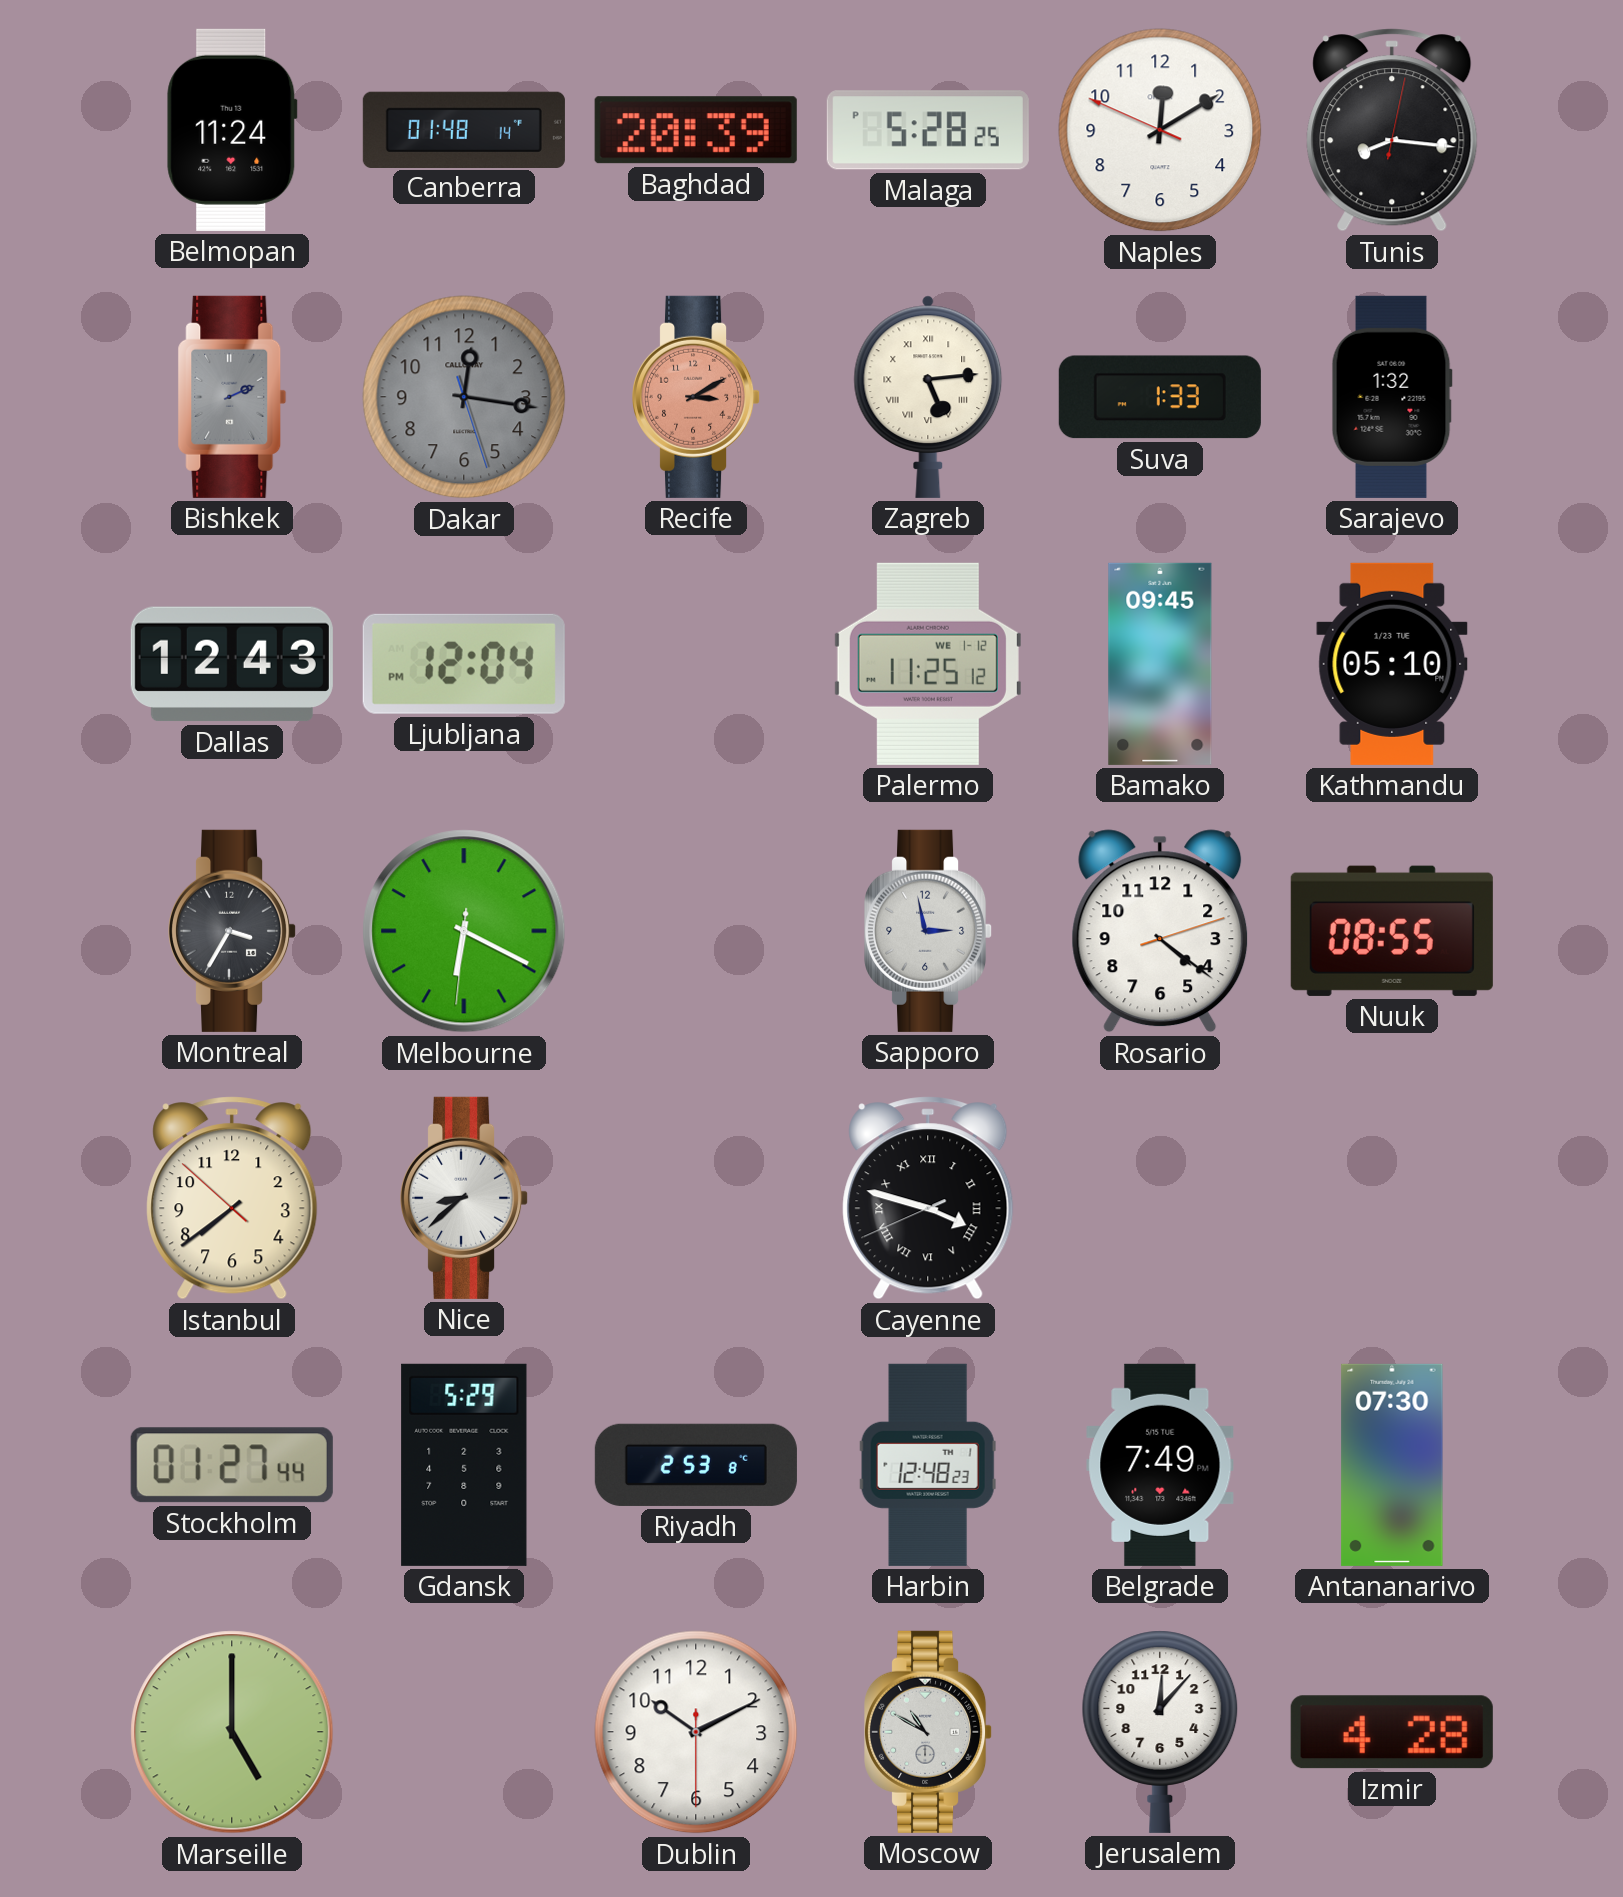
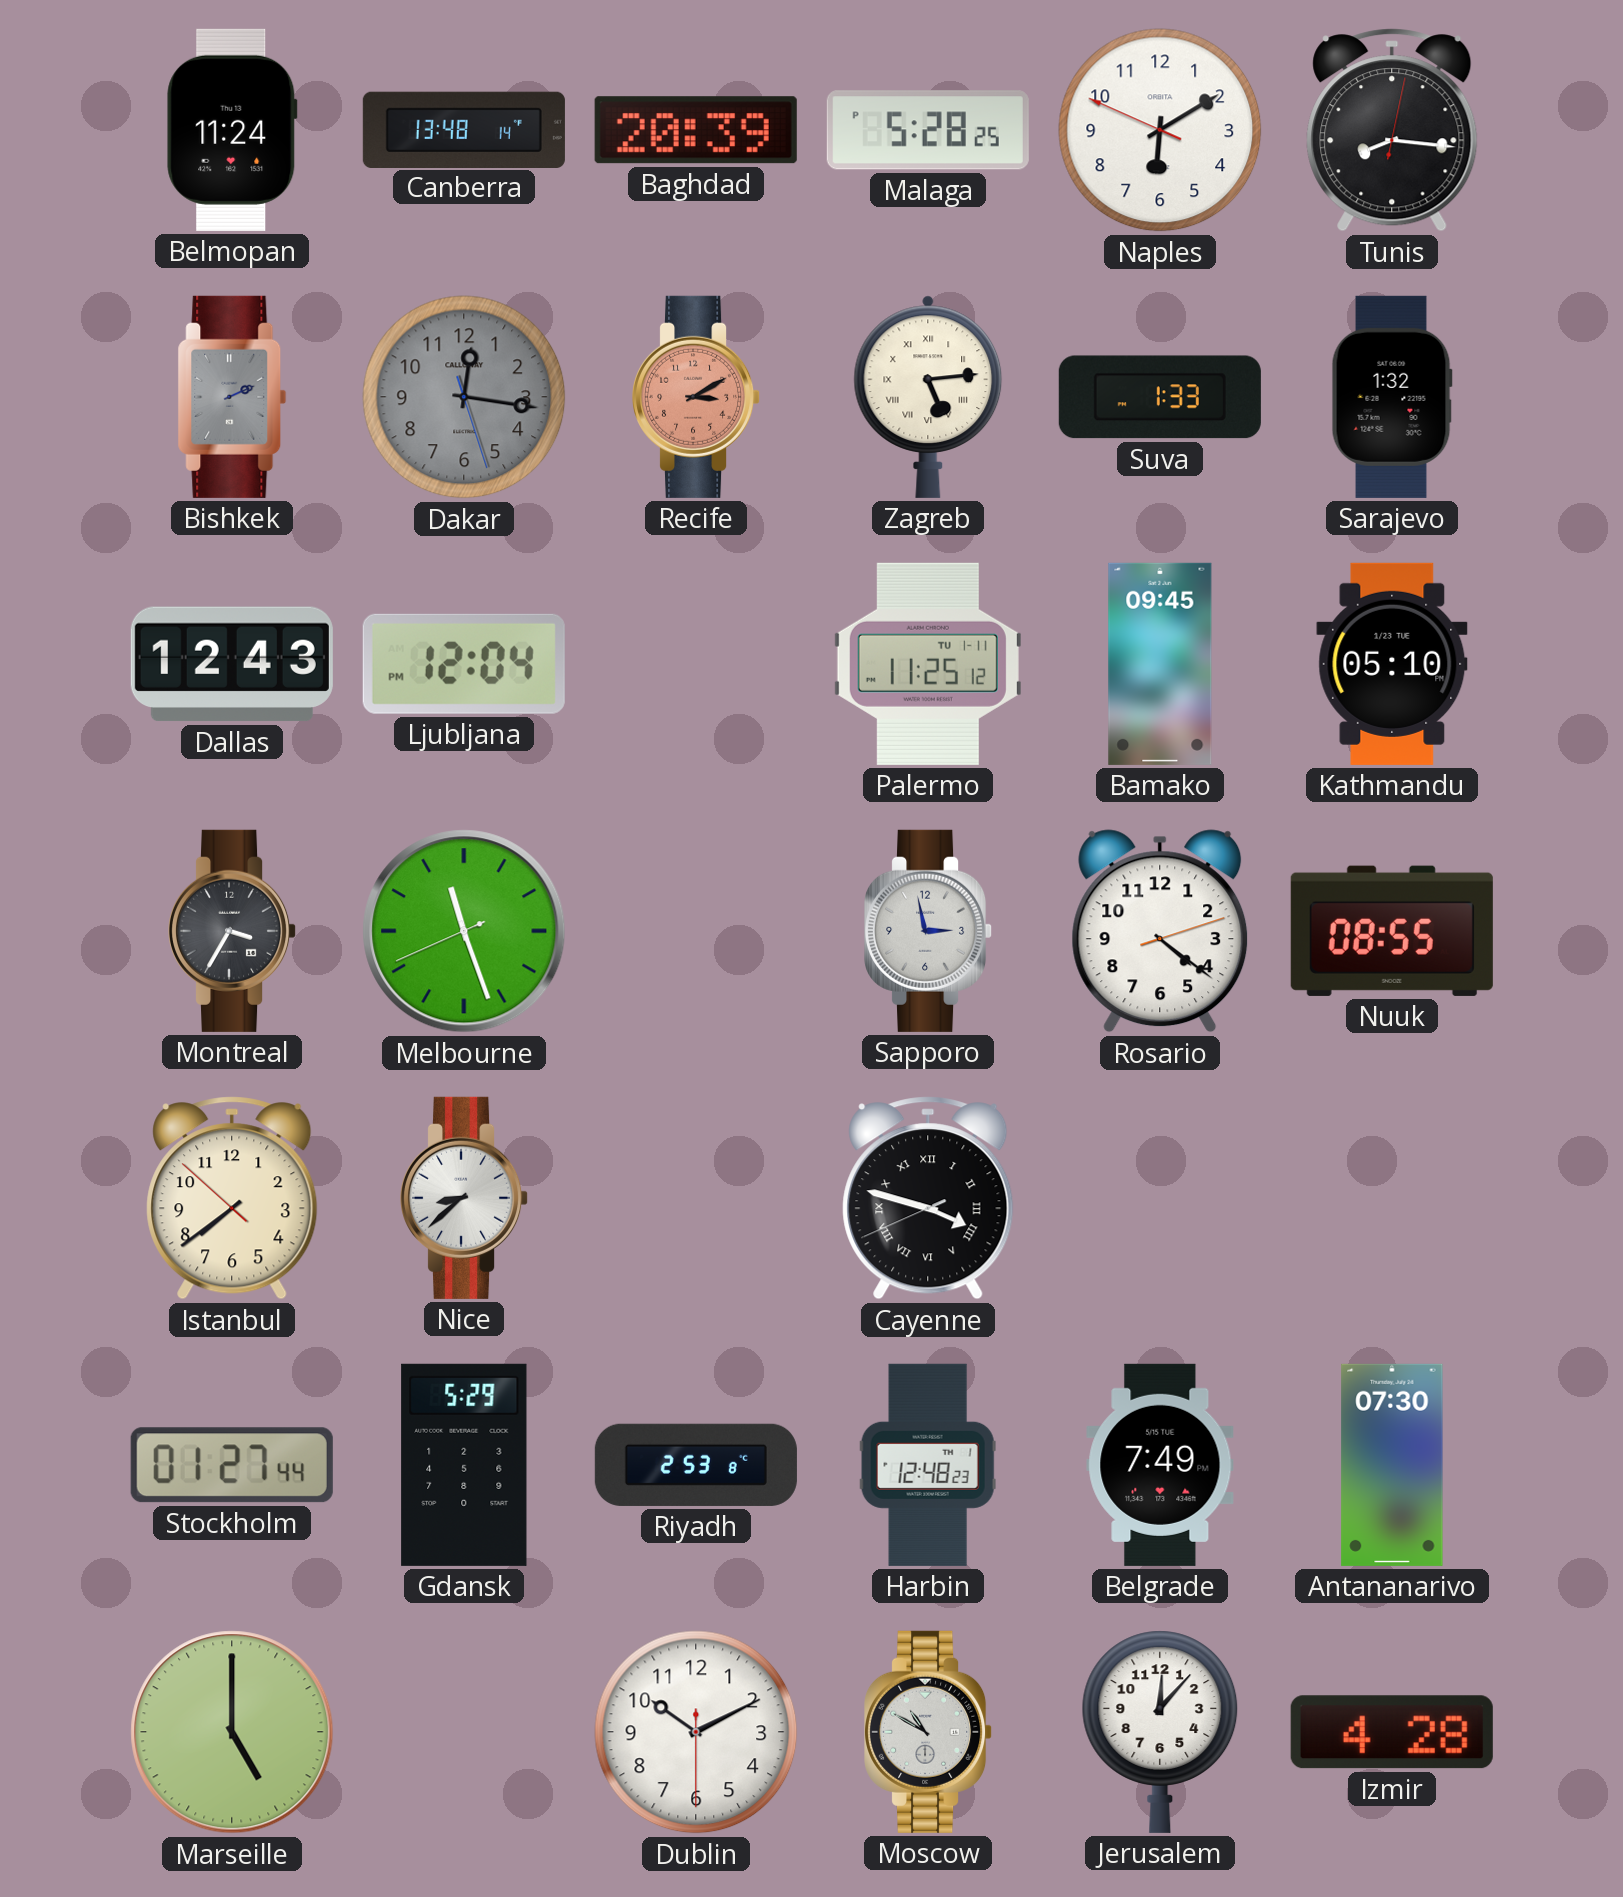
Canberra: 01:48 -> 13:48
Naples: 12:09 -> 6:09
Palermo date: WE 1-12 -> TU 1-11
Melbourne: 6:19 -> 11:26
